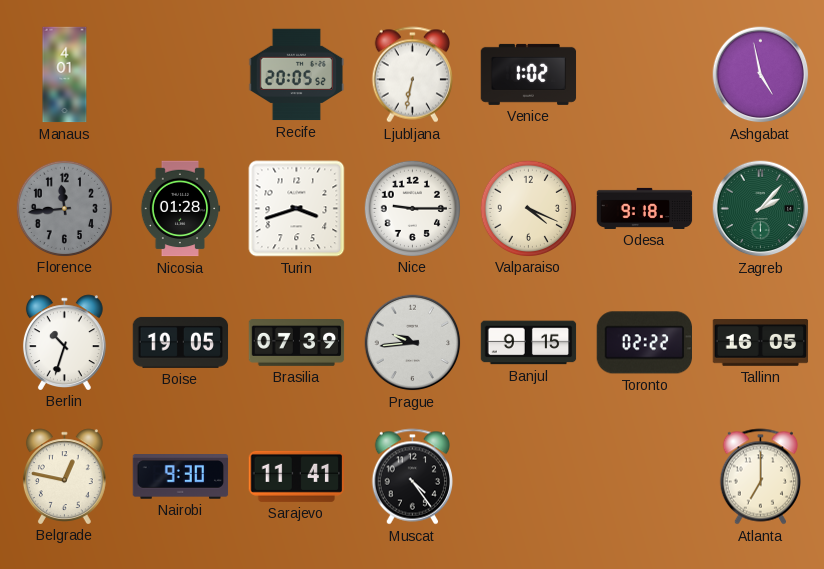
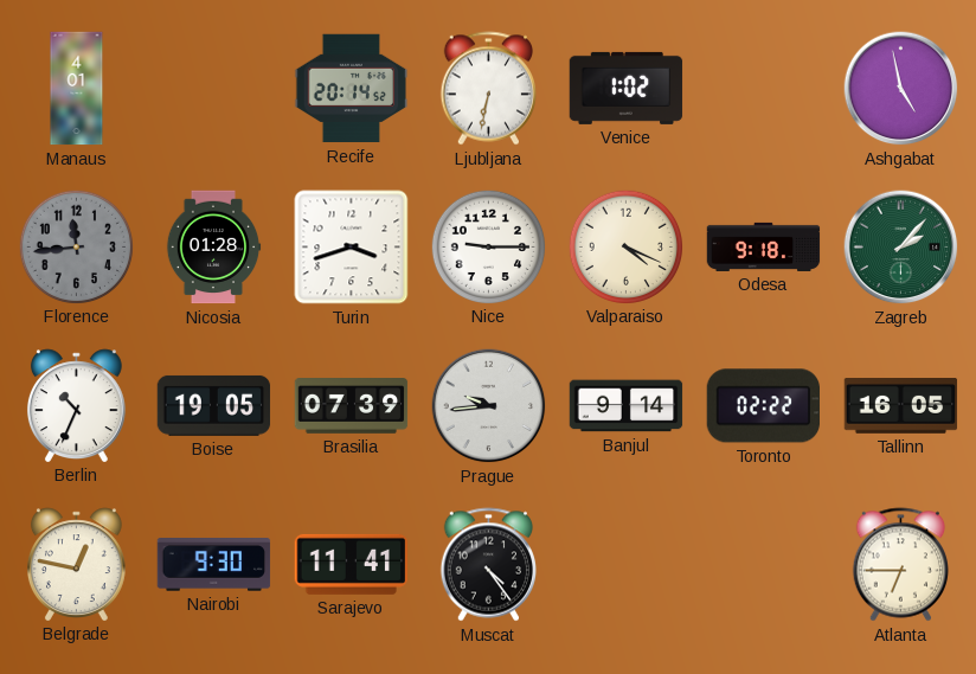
Recife: 20:05 -> 20:14
Berlin: 10:33 -> 10:34
Banjul: 9:15 -> 9:14
Atlanta: 7:00 -> 6:45
